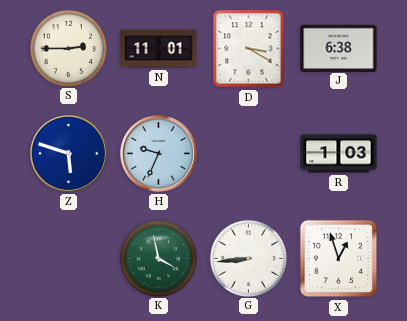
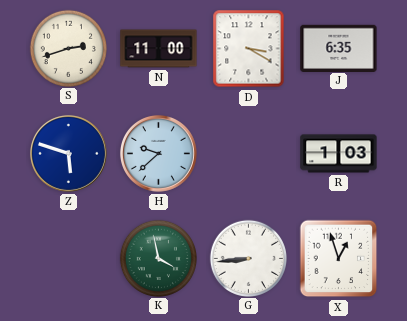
S: 2:45 -> 2:42
N: 11:01 -> 11:00
J: 6:38 -> 6:35
H: 9:34 -> 9:38
